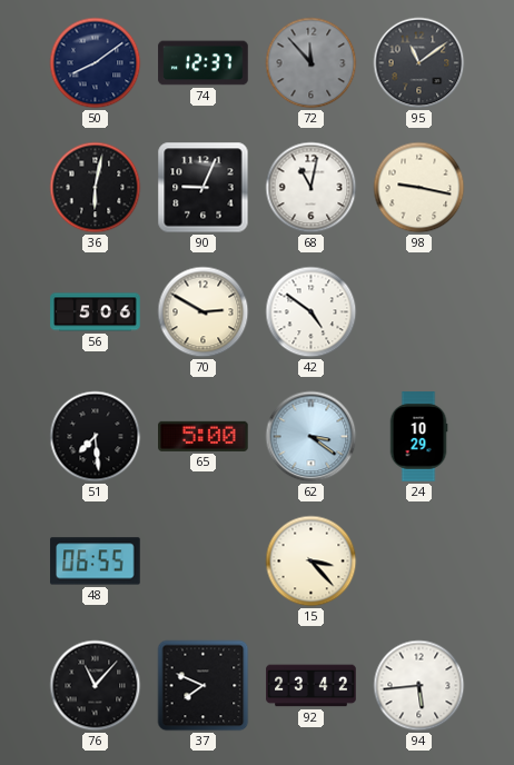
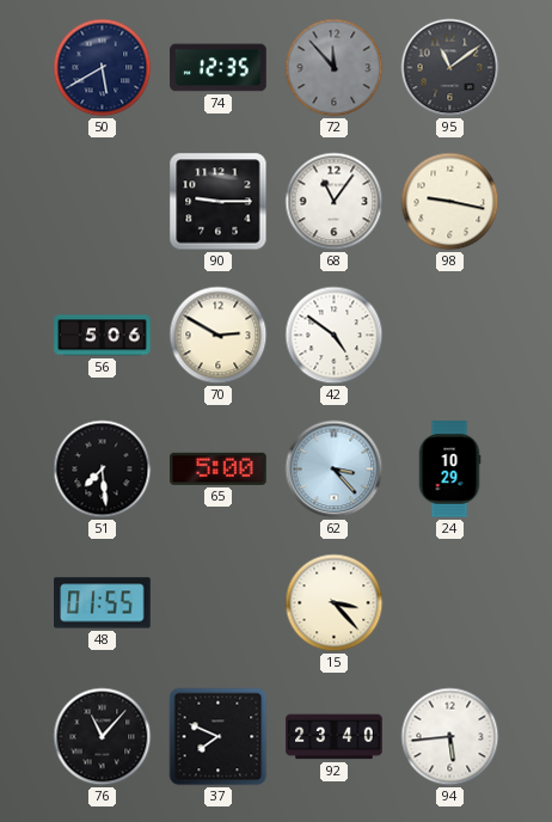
50: 8:09 -> 5:40
74: 12:37 -> 12:35
36: 6:02 -> none
90: 9:04 -> 9:15
68: 11:02 -> 11:06
62: 3:21 -> 3:23
48: 06:55 -> 01:55
92: 23:42 -> 23:40
